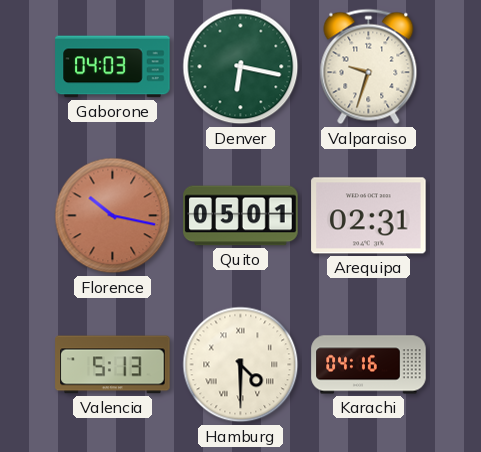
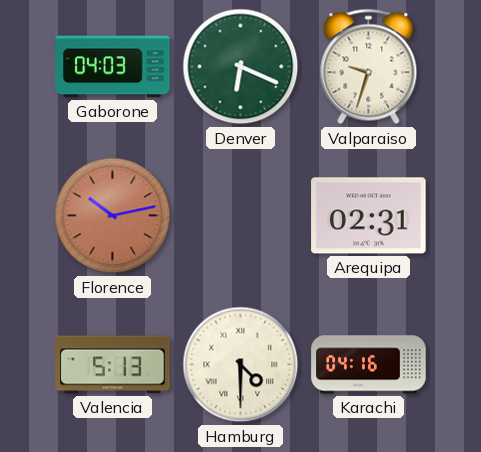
Denver: 6:17 -> 6:19
Florence: 10:17 -> 10:13
Quito: 05:01 -> none
